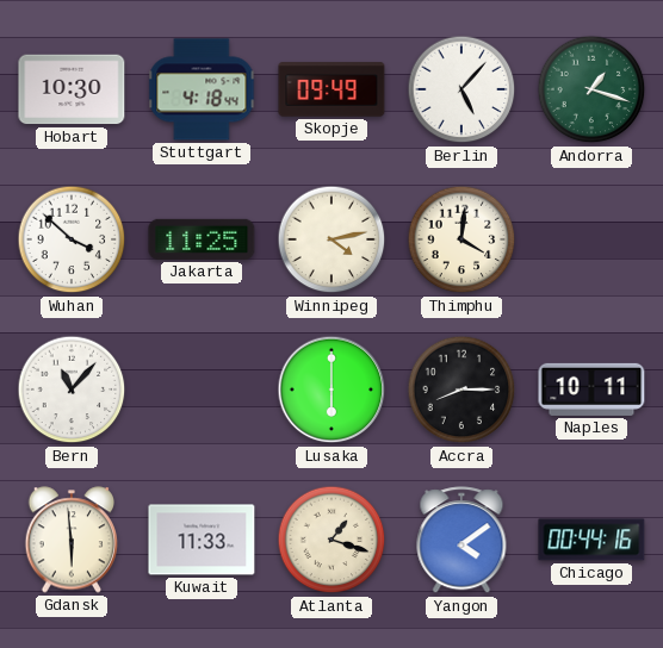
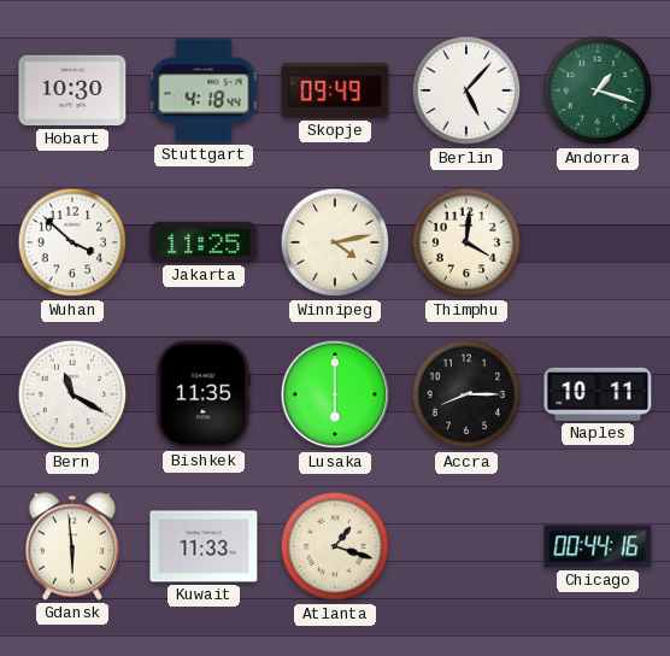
Bern: 11:07 -> 11:20
Bishkek: none -> 11:35
Yangon: 4:09 -> none
